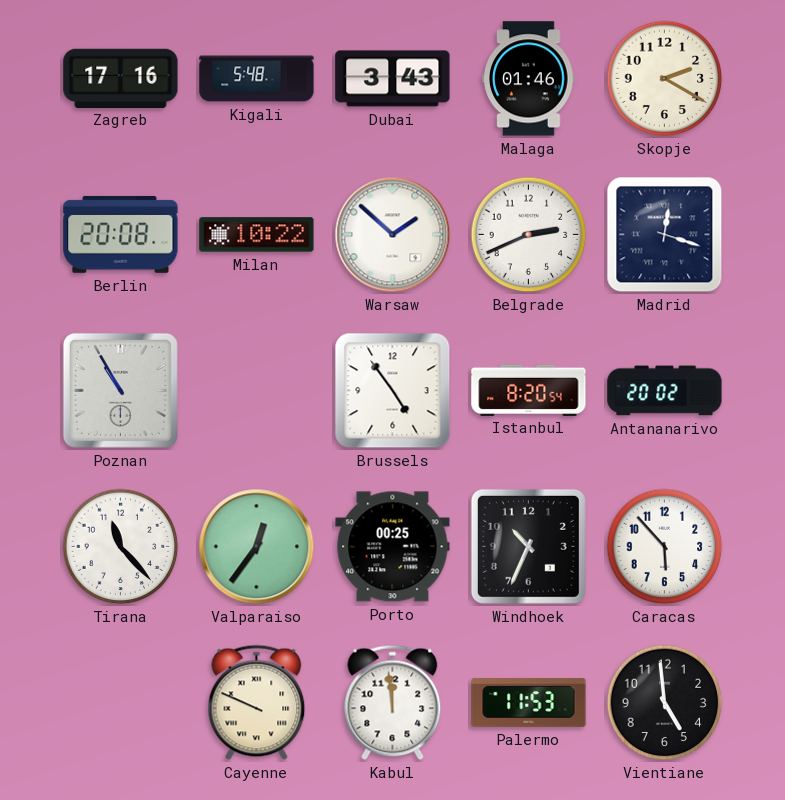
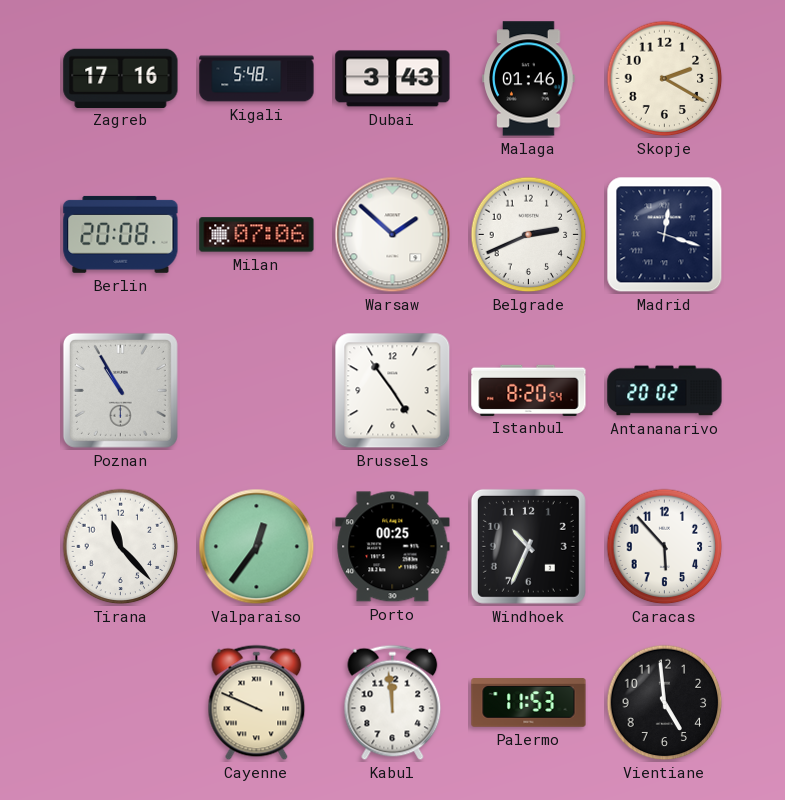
Milan: 10:22 -> 07:06
